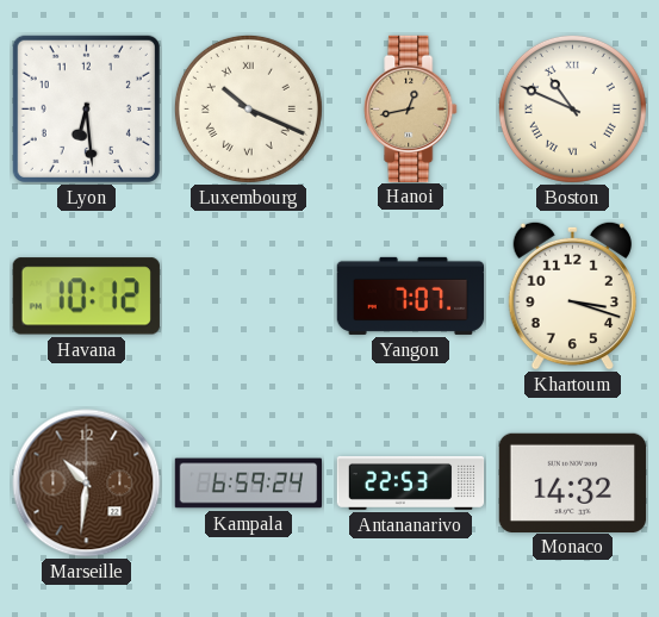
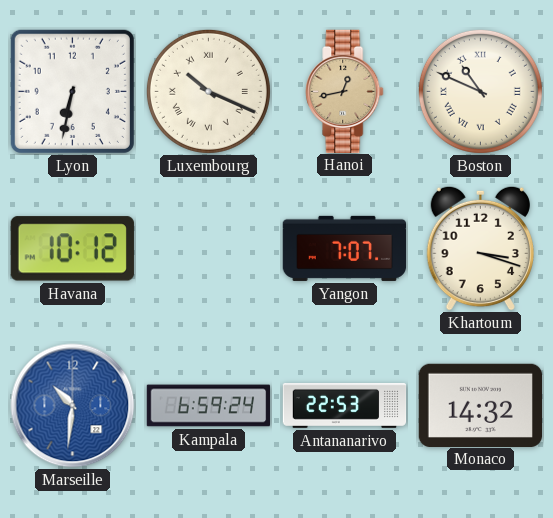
Lyon: 6:29 -> 6:32
Marseille dial: brown -> blue
